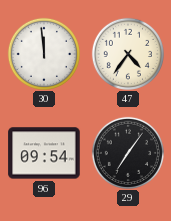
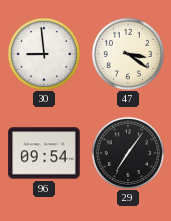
30: 11:59 -> 8:59
47: 4:36 -> 3:21
